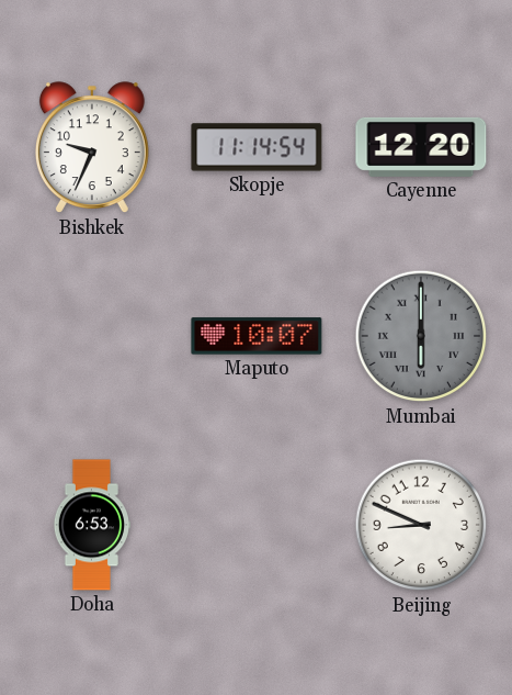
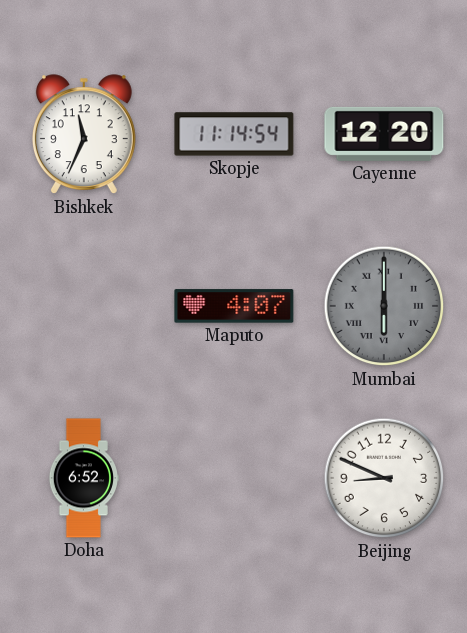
Bishkek: 9:34 -> 11:34
Maputo: 10:07 -> 4:07
Doha: 6:53 -> 6:52
